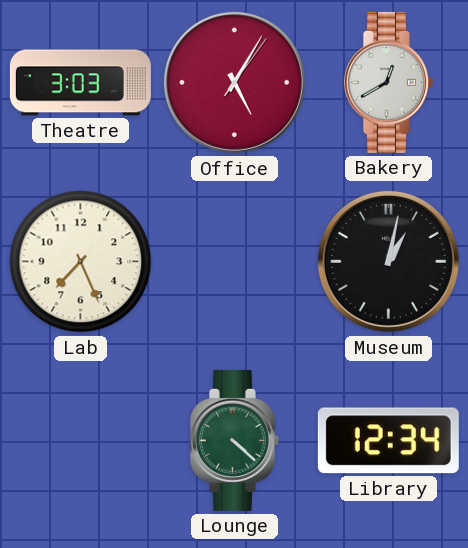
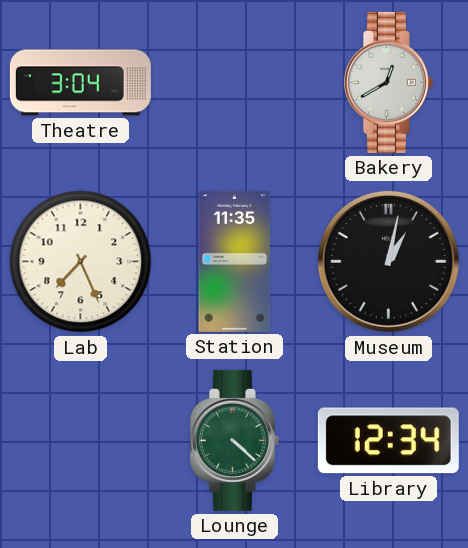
Theatre: 3:03 -> 3:04
Office: 5:05 -> none
Station: none -> 11:35
